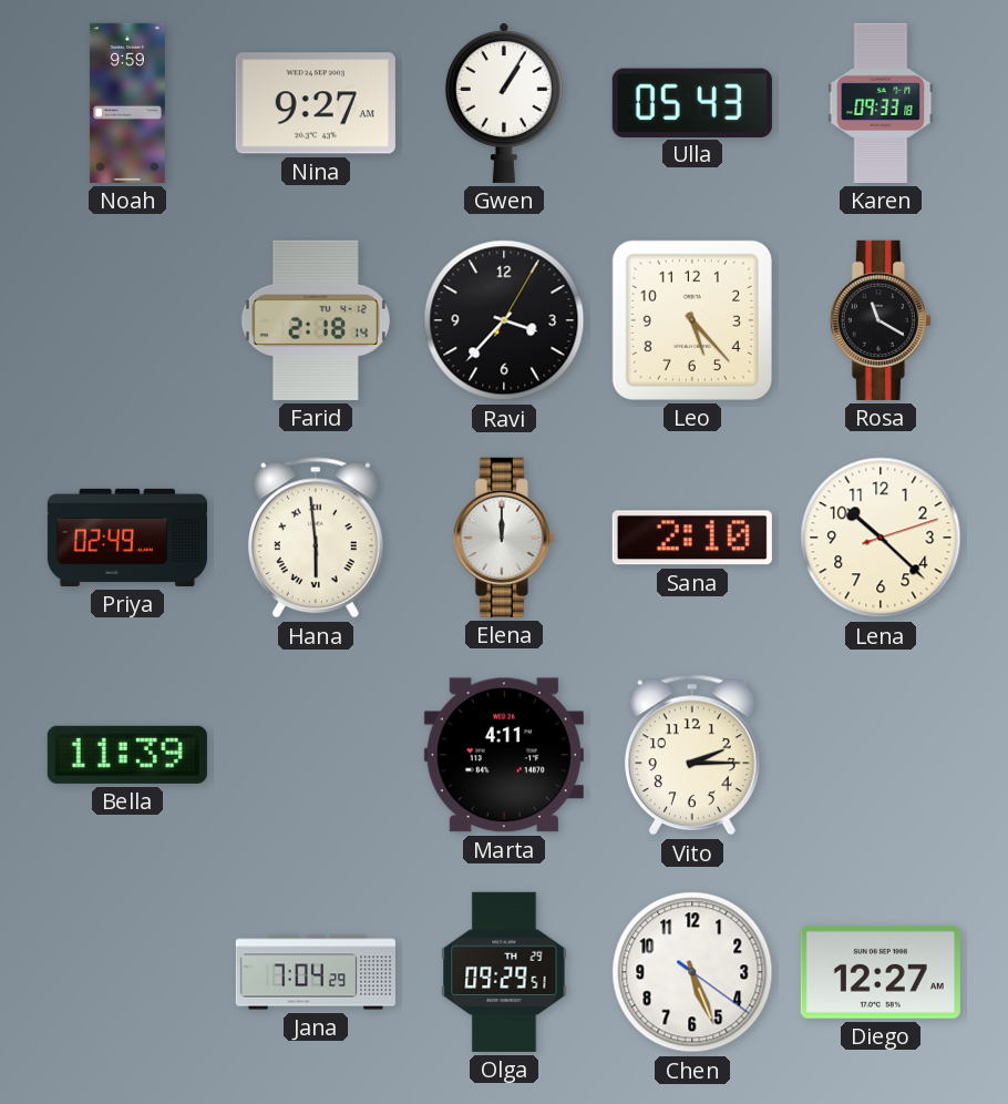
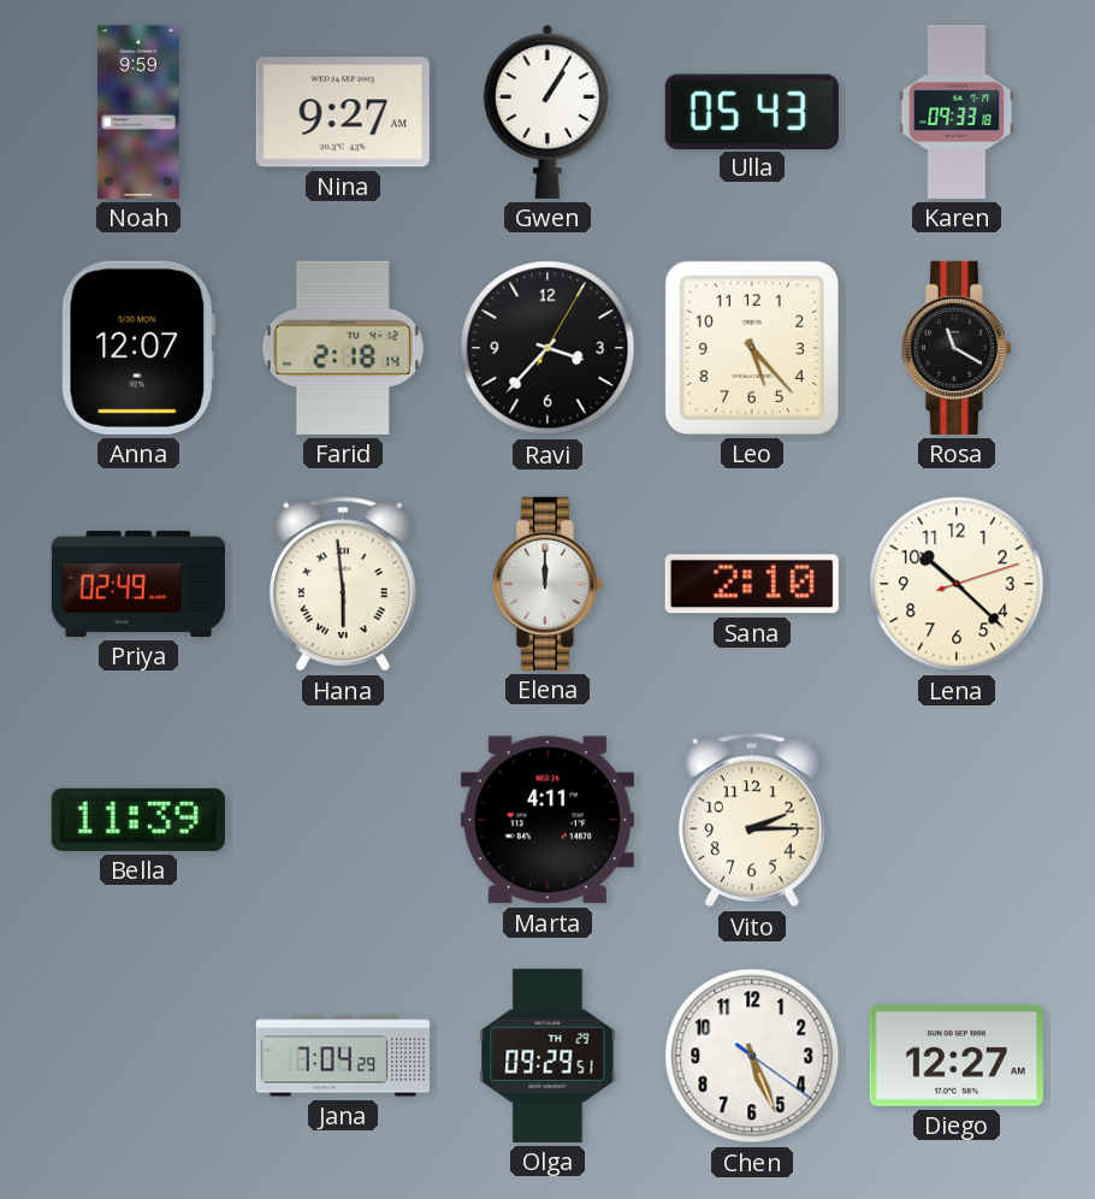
Anna: none -> 12:07
